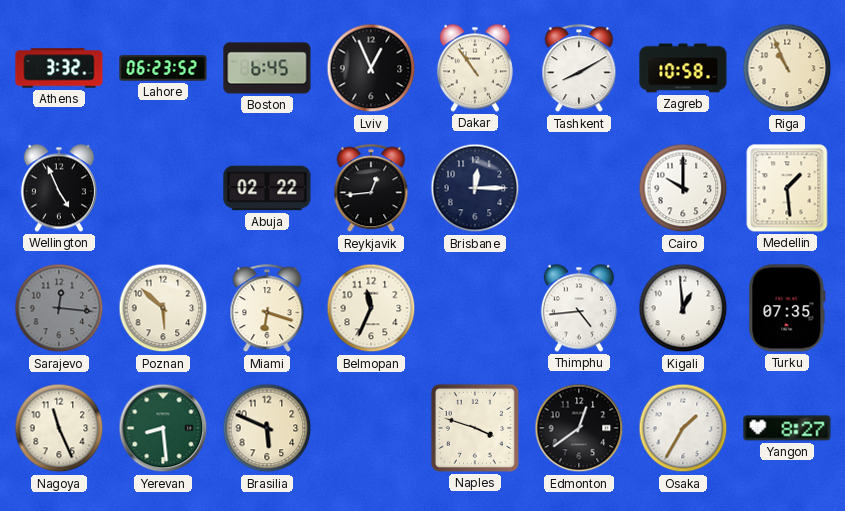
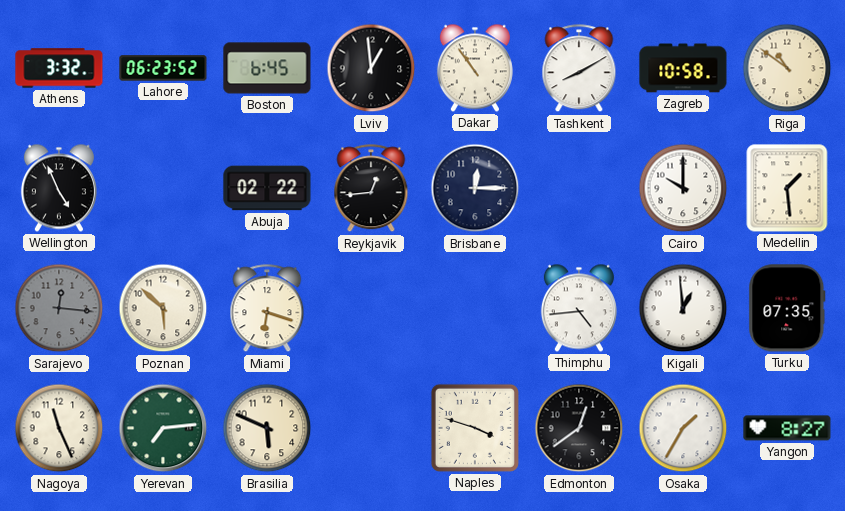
Lviv: 12:56 -> 12:59
Riga: 10:56 -> 10:51
Belmopan: 11:34 -> none
Yerevan: 8:29 -> 7:14
